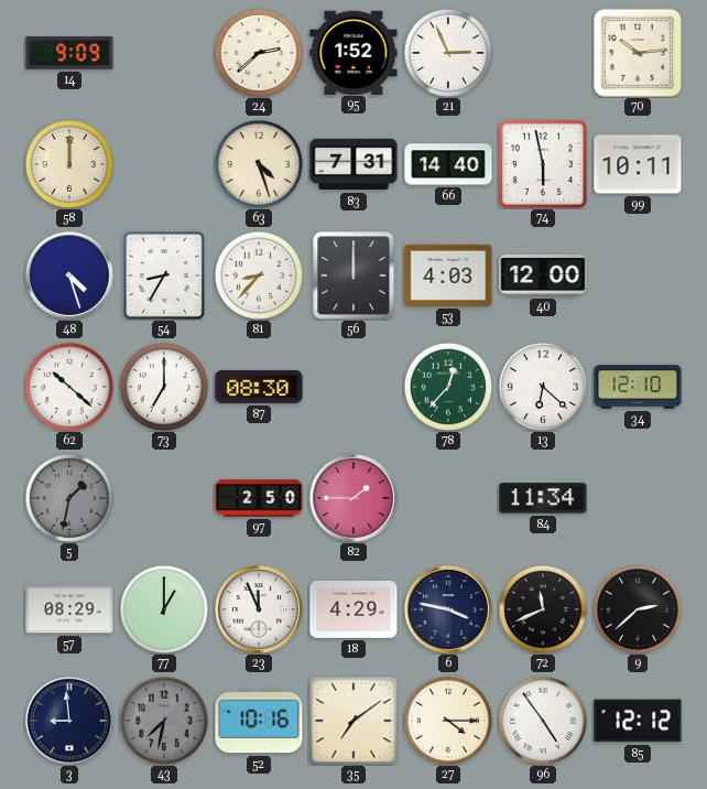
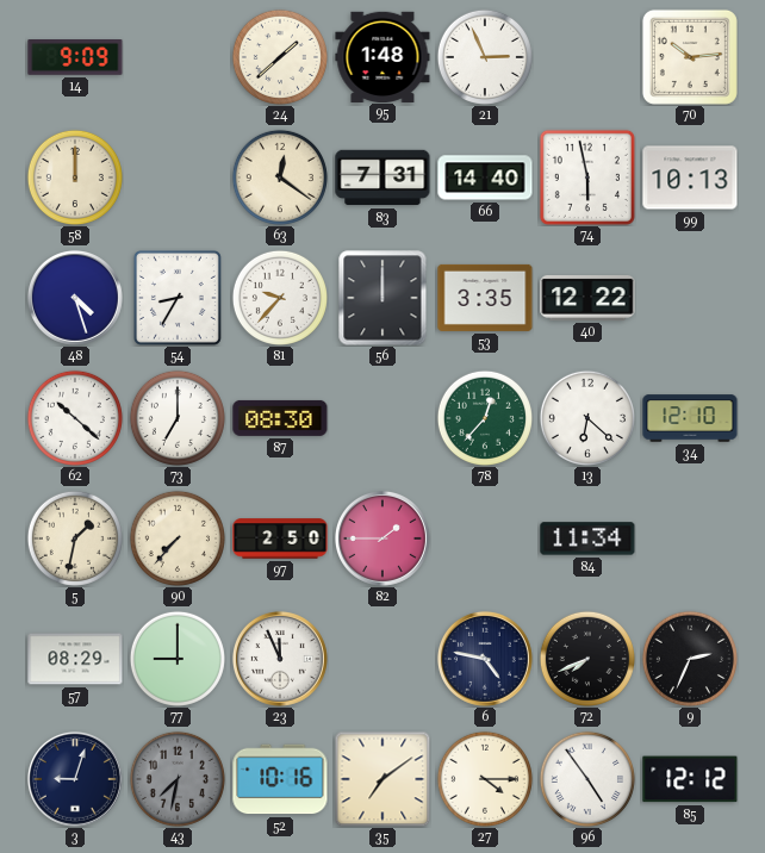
24: 2:38 -> 1:38
95: 1:52 -> 1:48
63: 4:27 -> 12:21
99: 10:11 -> 10:13
81: 8:37 -> 9:37
53: 4:03 -> 3:35
40: 12:00 -> 12:22
5 dial: grey -> cream
90: none -> 7:37
77: 1:00 -> 9:00
18: 4:29 -> none
6: 3:47 -> 4:47
72: 11:41 -> 7:41
9: 2:38 -> 2:34
3: 8:59 -> 9:03
